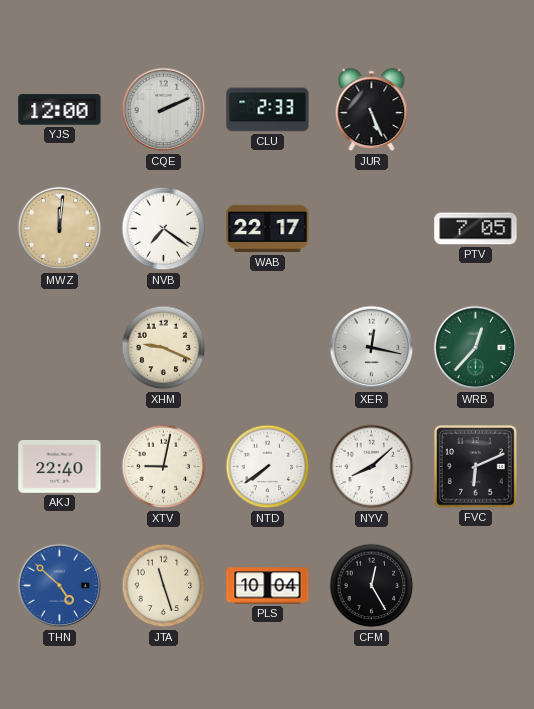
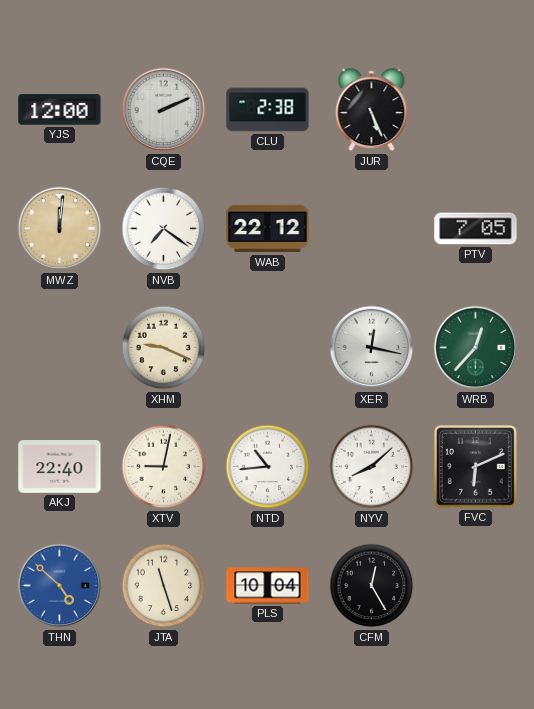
CLU: 2:33 -> 2:38
WAB: 22:17 -> 22:12
NTD: 7:39 -> 10:44
